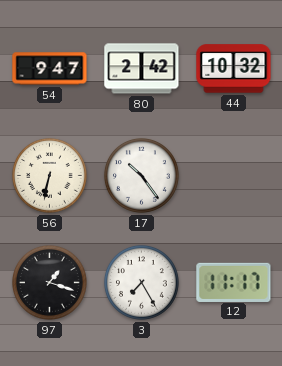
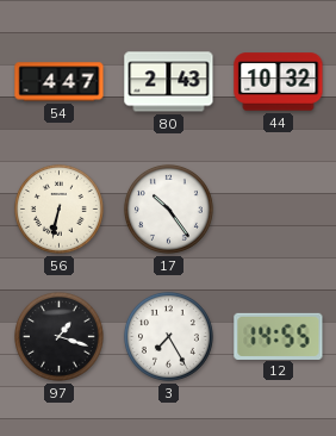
54: 9:47 -> 4:47
80: 2:42 -> 2:43
12: 11:17 -> 14:55
